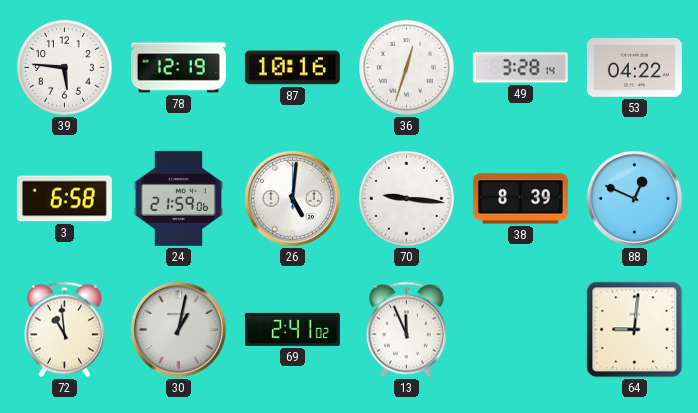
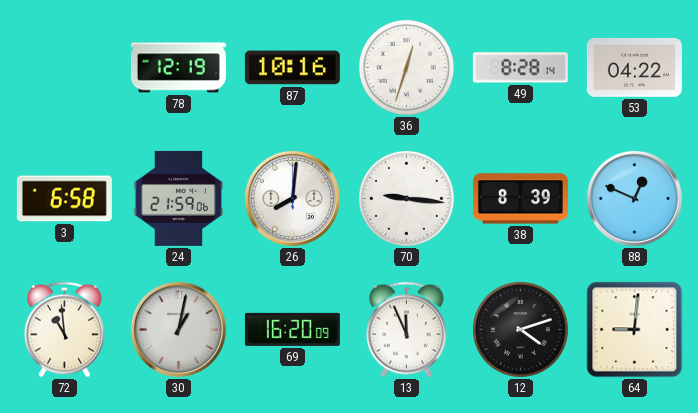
39: 5:46 -> none
49: 3:28 -> 8:28
26: 5:01 -> 8:01
69: 2:41 -> 16:20
12: none -> 4:12
